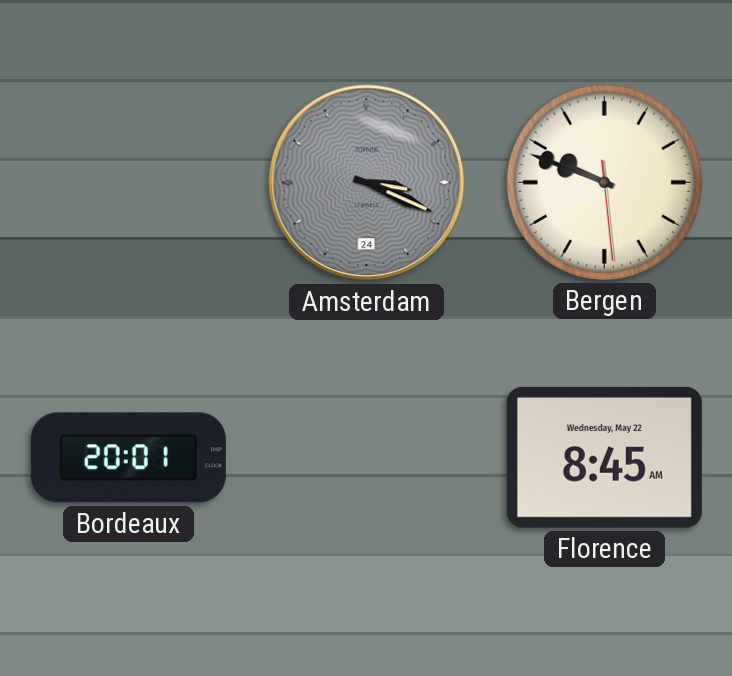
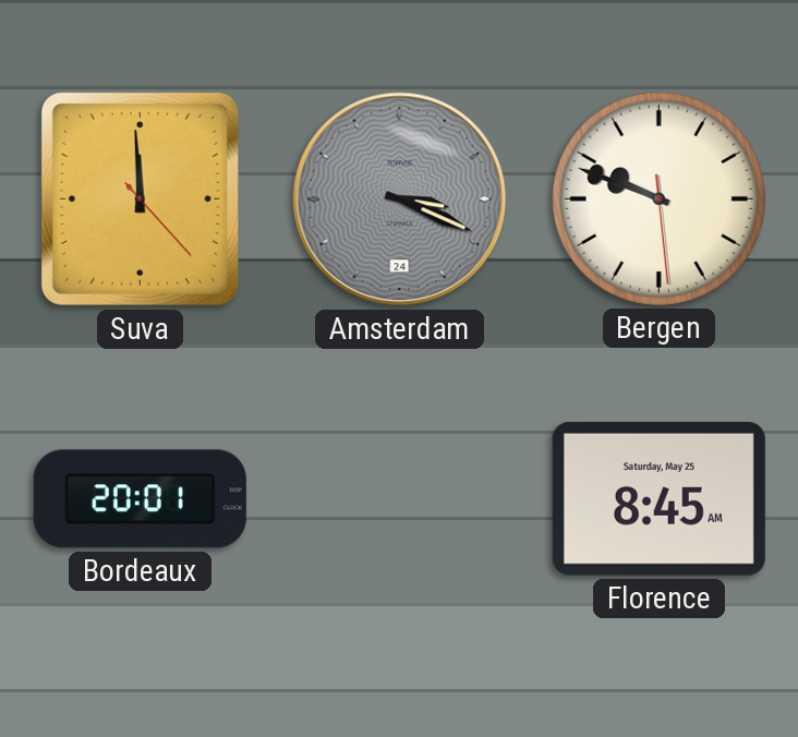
Suva: none -> 11:59
Florence date: Wednesday, May 22 -> Saturday, May 25
